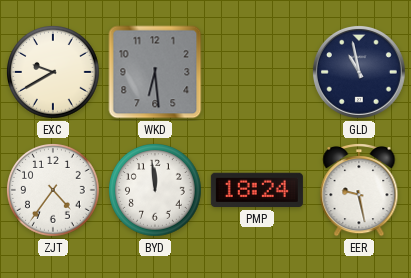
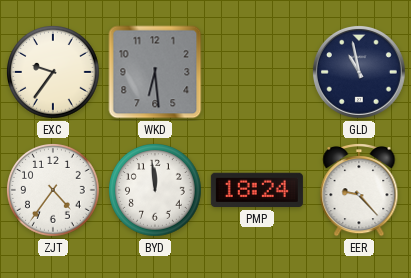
EXC: 9:40 -> 9:36
EER: 9:28 -> 9:23
